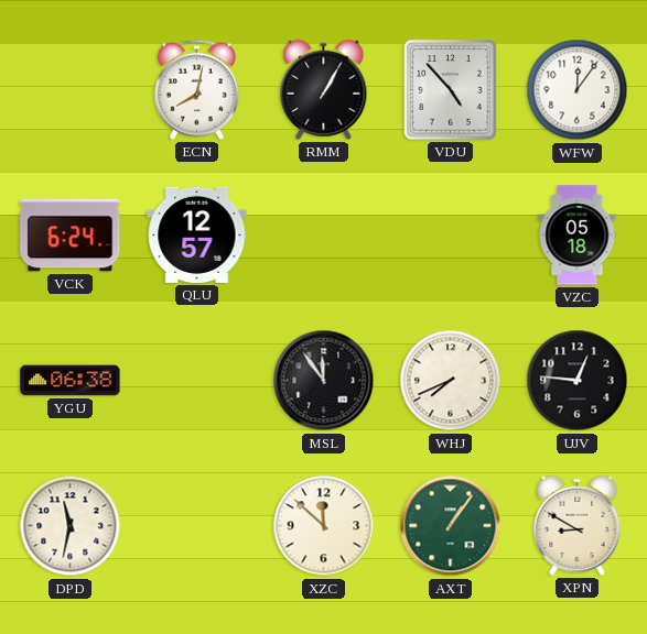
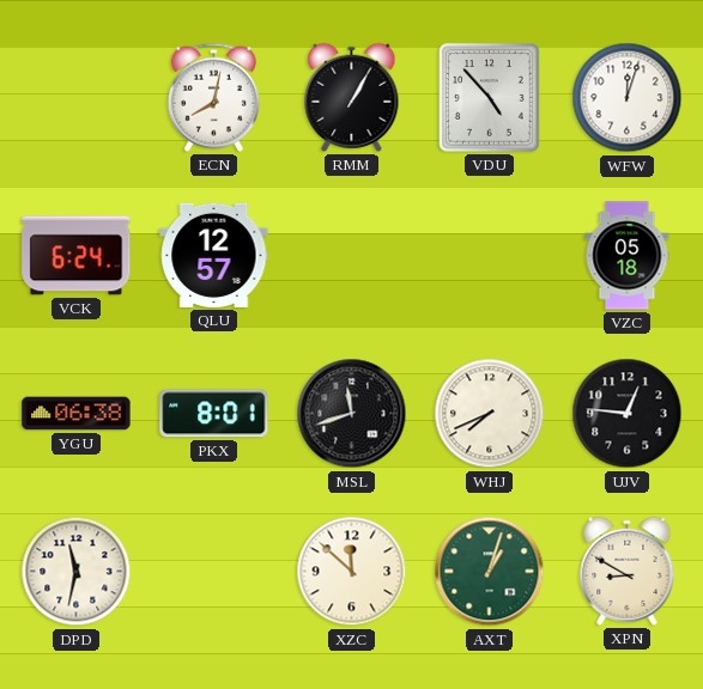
WFW: 12:06 -> 12:03
PKX: none -> 8:01
MSL: 11:54 -> 11:42
AXT: 1:06 -> 1:03
